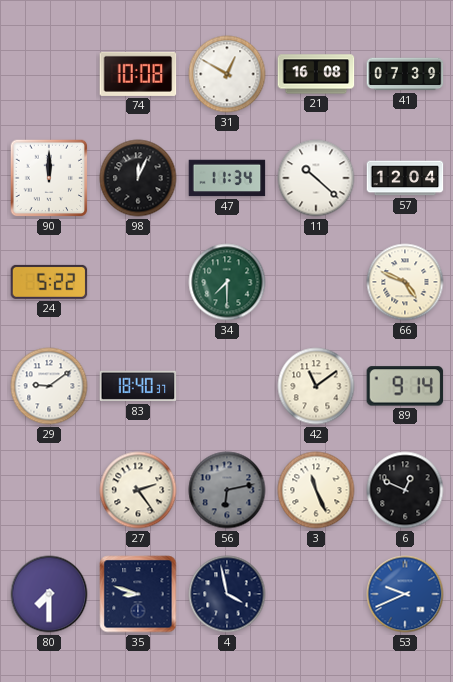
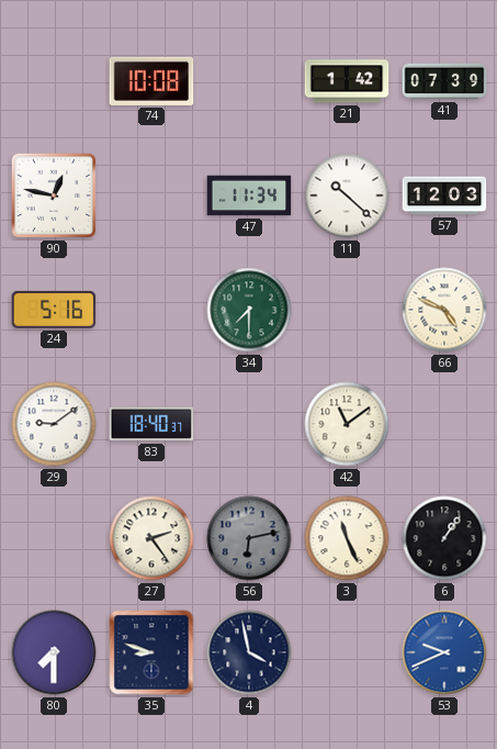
31: 12:50 -> none
21: 16:08 -> 1:42
90: 12:00 -> 12:47
98: 12:04 -> none
57: 12:04 -> 12:03
24: 5:22 -> 5:16
89: 9:14 -> none
6: 12:49 -> 1:06
